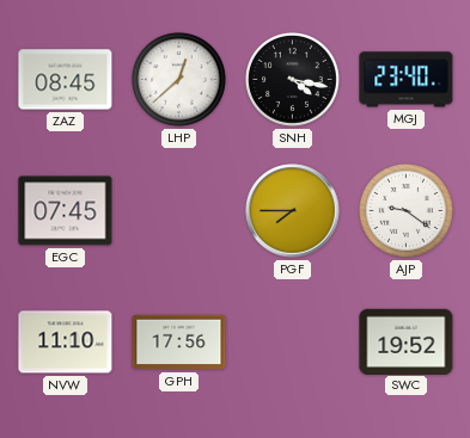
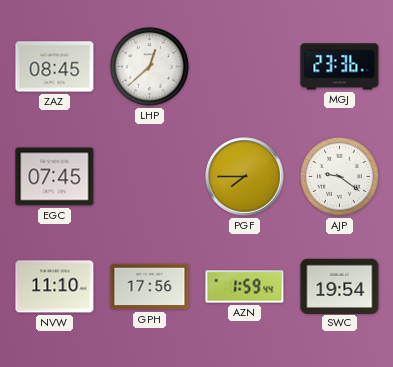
SNH: 4:17 -> none
MGJ: 23:40 -> 23:36
AZN: none -> 1:59
SWC: 19:52 -> 19:54
